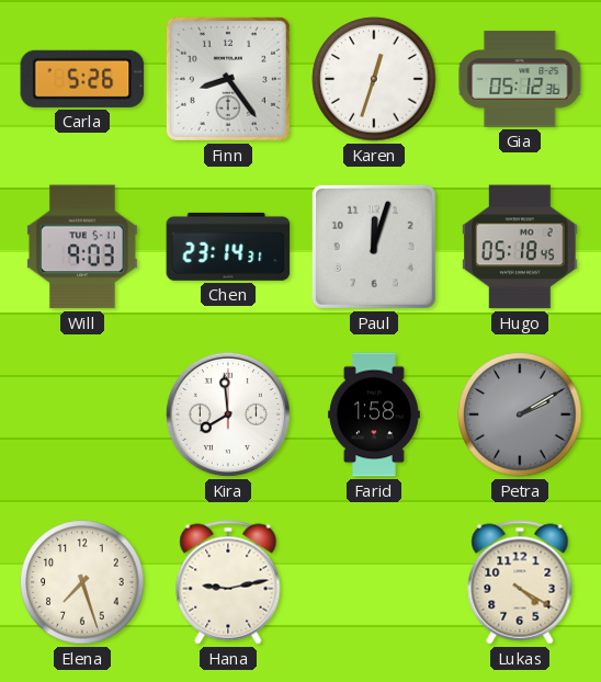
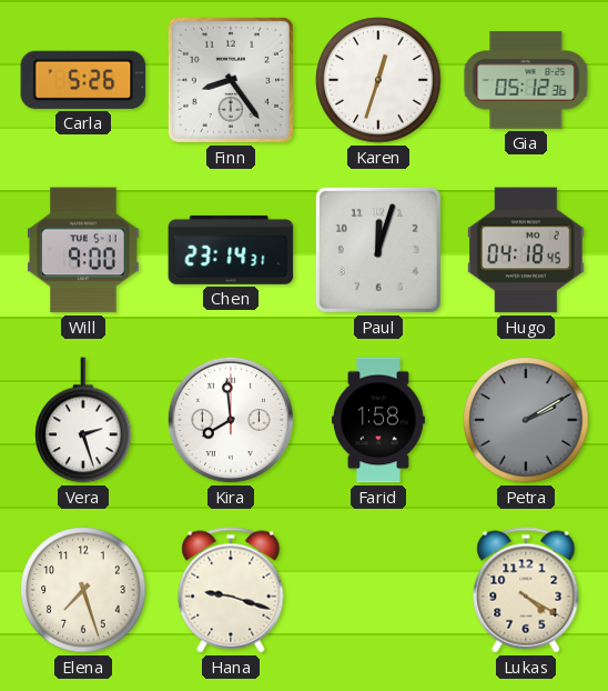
Will: 9:03 -> 9:00
Hugo: 05:18 -> 04:18
Vera: none -> 2:27
Hana: 9:13 -> 9:18
